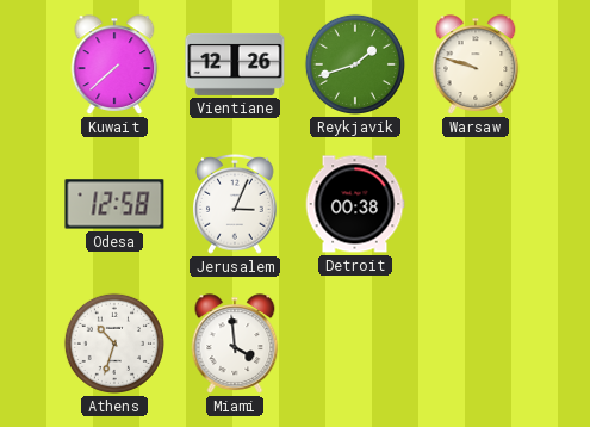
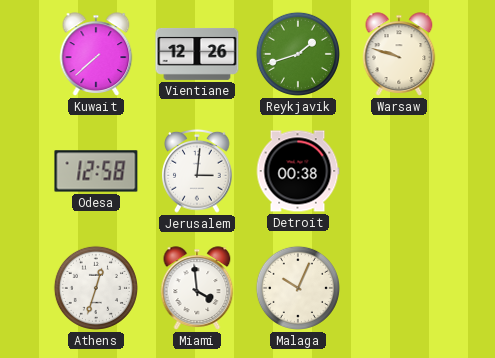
Jerusalem: 3:04 -> 3:01
Athens: 10:33 -> 12:33
Malaga: none -> 10:04
